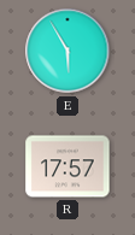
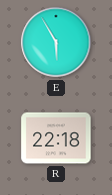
R: 17:57 -> 22:18
